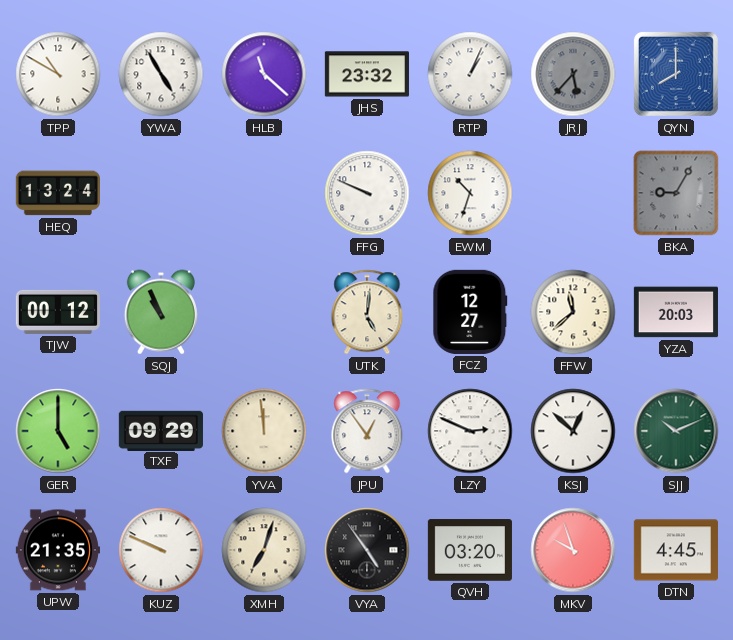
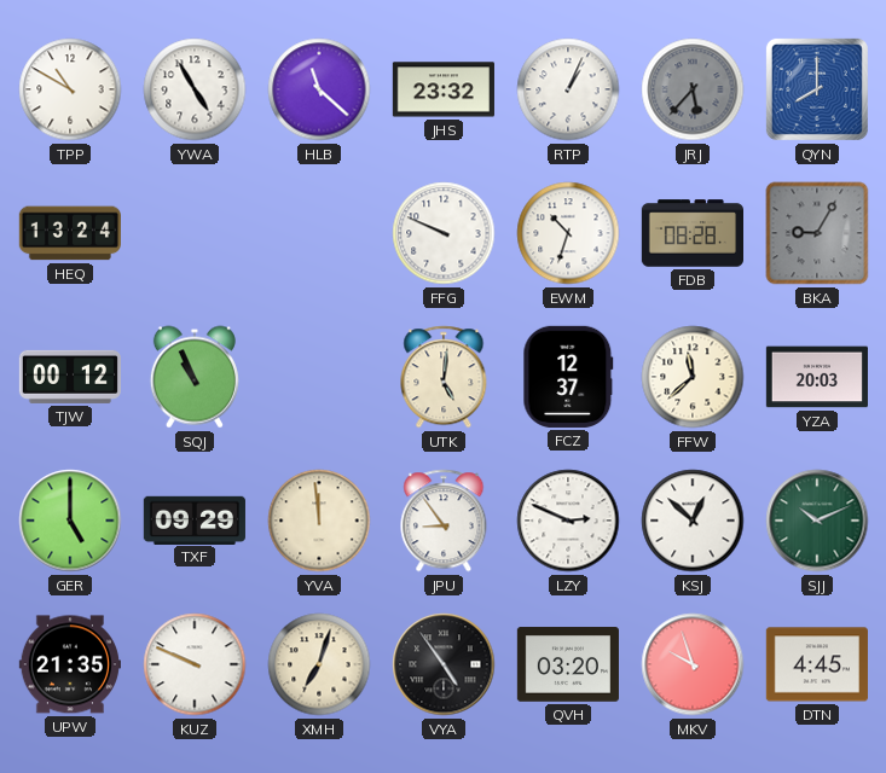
FDB: none -> 08:28
FCZ: 12:27 -> 12:37
JPU: 12:54 -> 8:54
